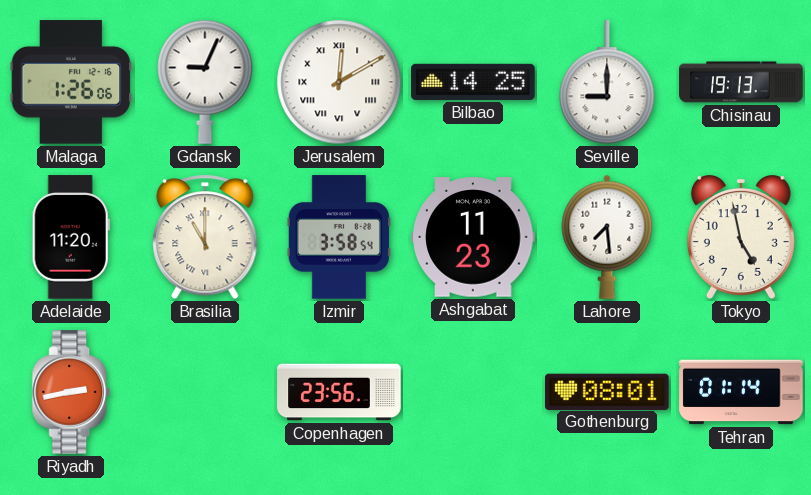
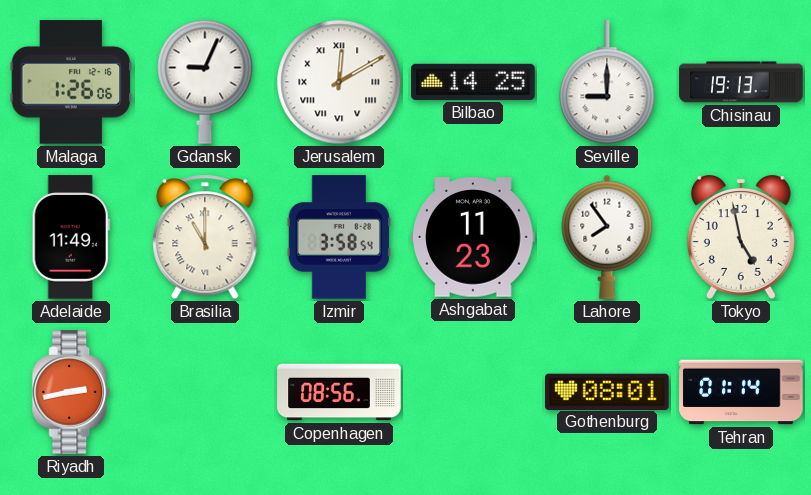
Adelaide: 11:20 -> 11:49
Lahore: 7:29 -> 7:54
Copenhagen: 23:56 -> 08:56
